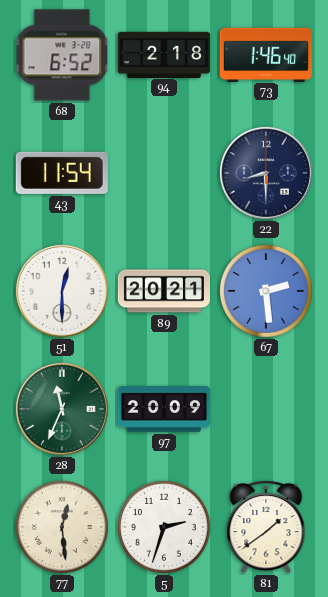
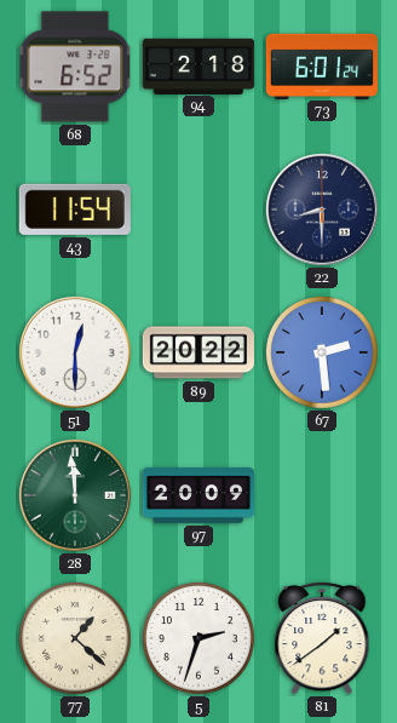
73: 1:46 -> 6:01
89: 20:21 -> 20:22
28: 11:34 -> 11:59
77: 12:29 -> 1:22
